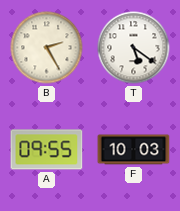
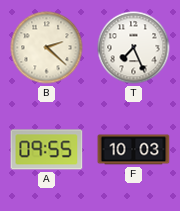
B: 2:25 -> 2:22
T: 5:21 -> 7:26
